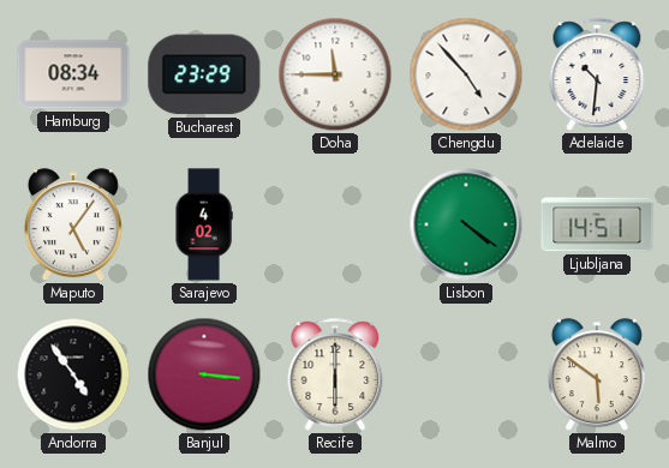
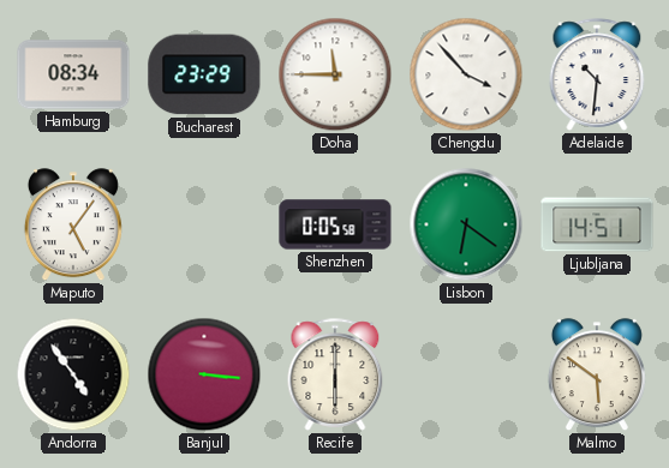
Chengdu: 4:53 -> 3:53
Sarajevo: 4:02 -> none
Shenzhen: none -> 0:05
Lisbon: 4:21 -> 6:21
